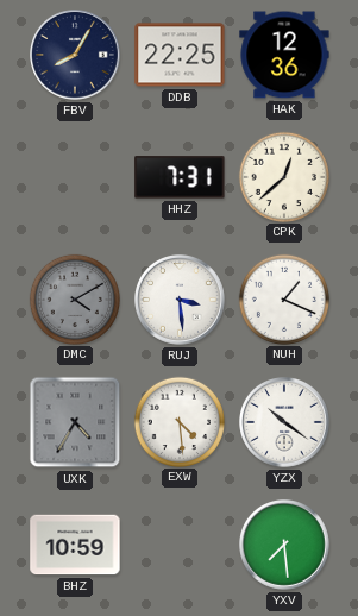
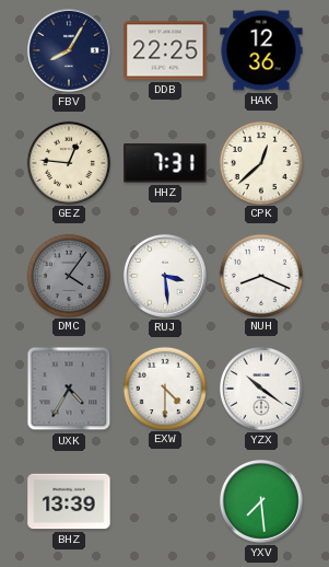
GEZ: none -> 12:46
DMC: 4:10 -> 4:06
NUH: 1:19 -> 8:19
EXW: 4:29 -> 4:30
BHZ: 10:59 -> 13:39
